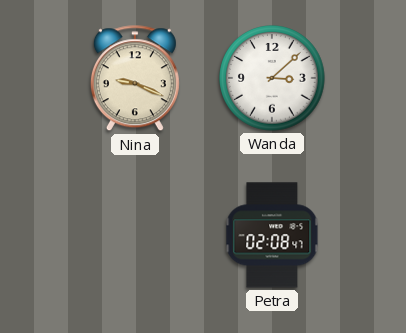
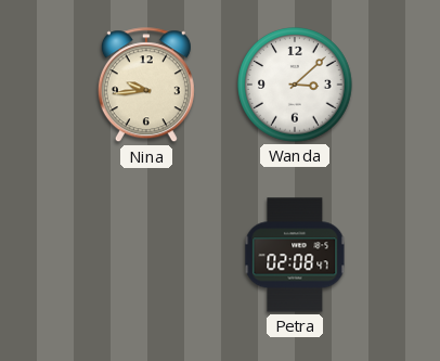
Nina: 9:19 -> 9:44
